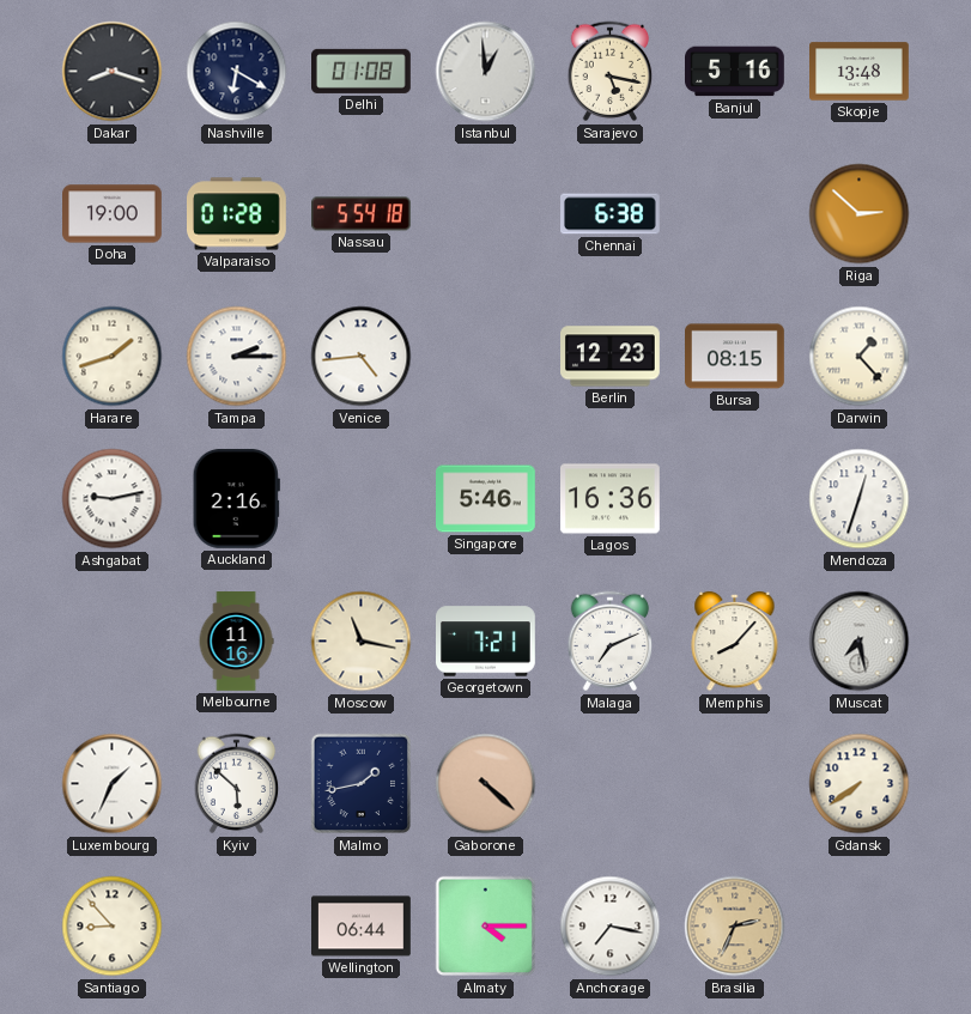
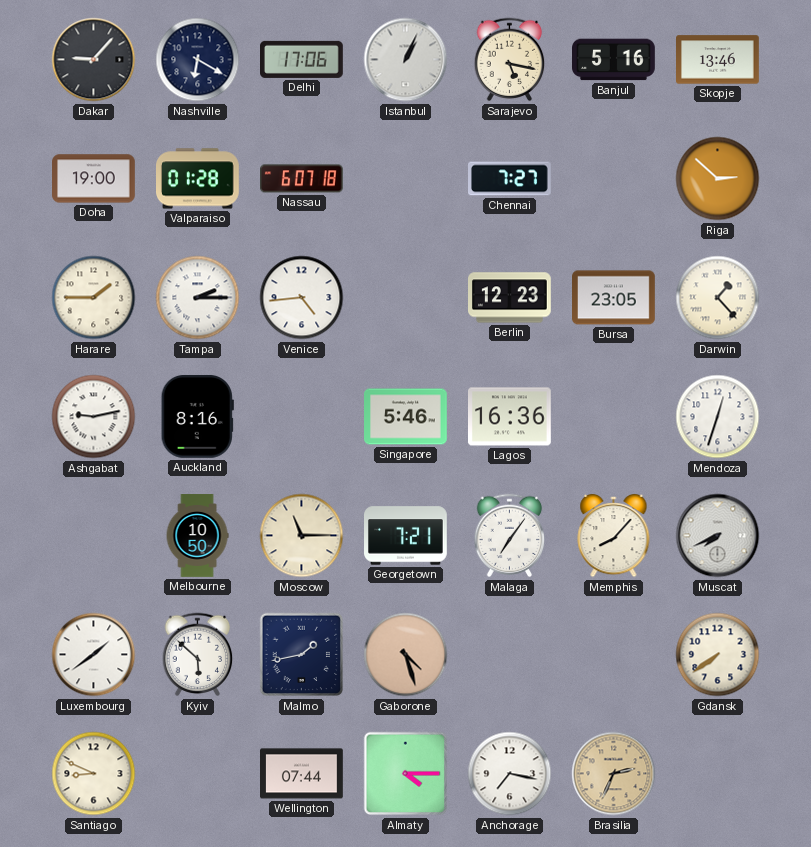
Dakar: 8:18 -> 9:07
Delhi: 01:08 -> 17:06
Istanbul: 12:59 -> 1:04
Skopje: 13:48 -> 13:46
Nassau: 5:54 -> 6:07
Chennai: 6:38 -> 7:27
Harare: 1:42 -> 1:45
Bursa: 08:15 -> 23:05
Auckland: 2:16 -> 8:16
Melbourne: 11:16 -> 10:50
Moscow: 11:17 -> 11:15
Malaga: 7:11 -> 7:06
Muscat: 7:28 -> 7:41
Luxembourg: 1:34 -> 1:39
Gaborone: 4:22 -> 4:27
Santiago: 8:53 -> 8:49
Wellington: 06:44 -> 07:44
